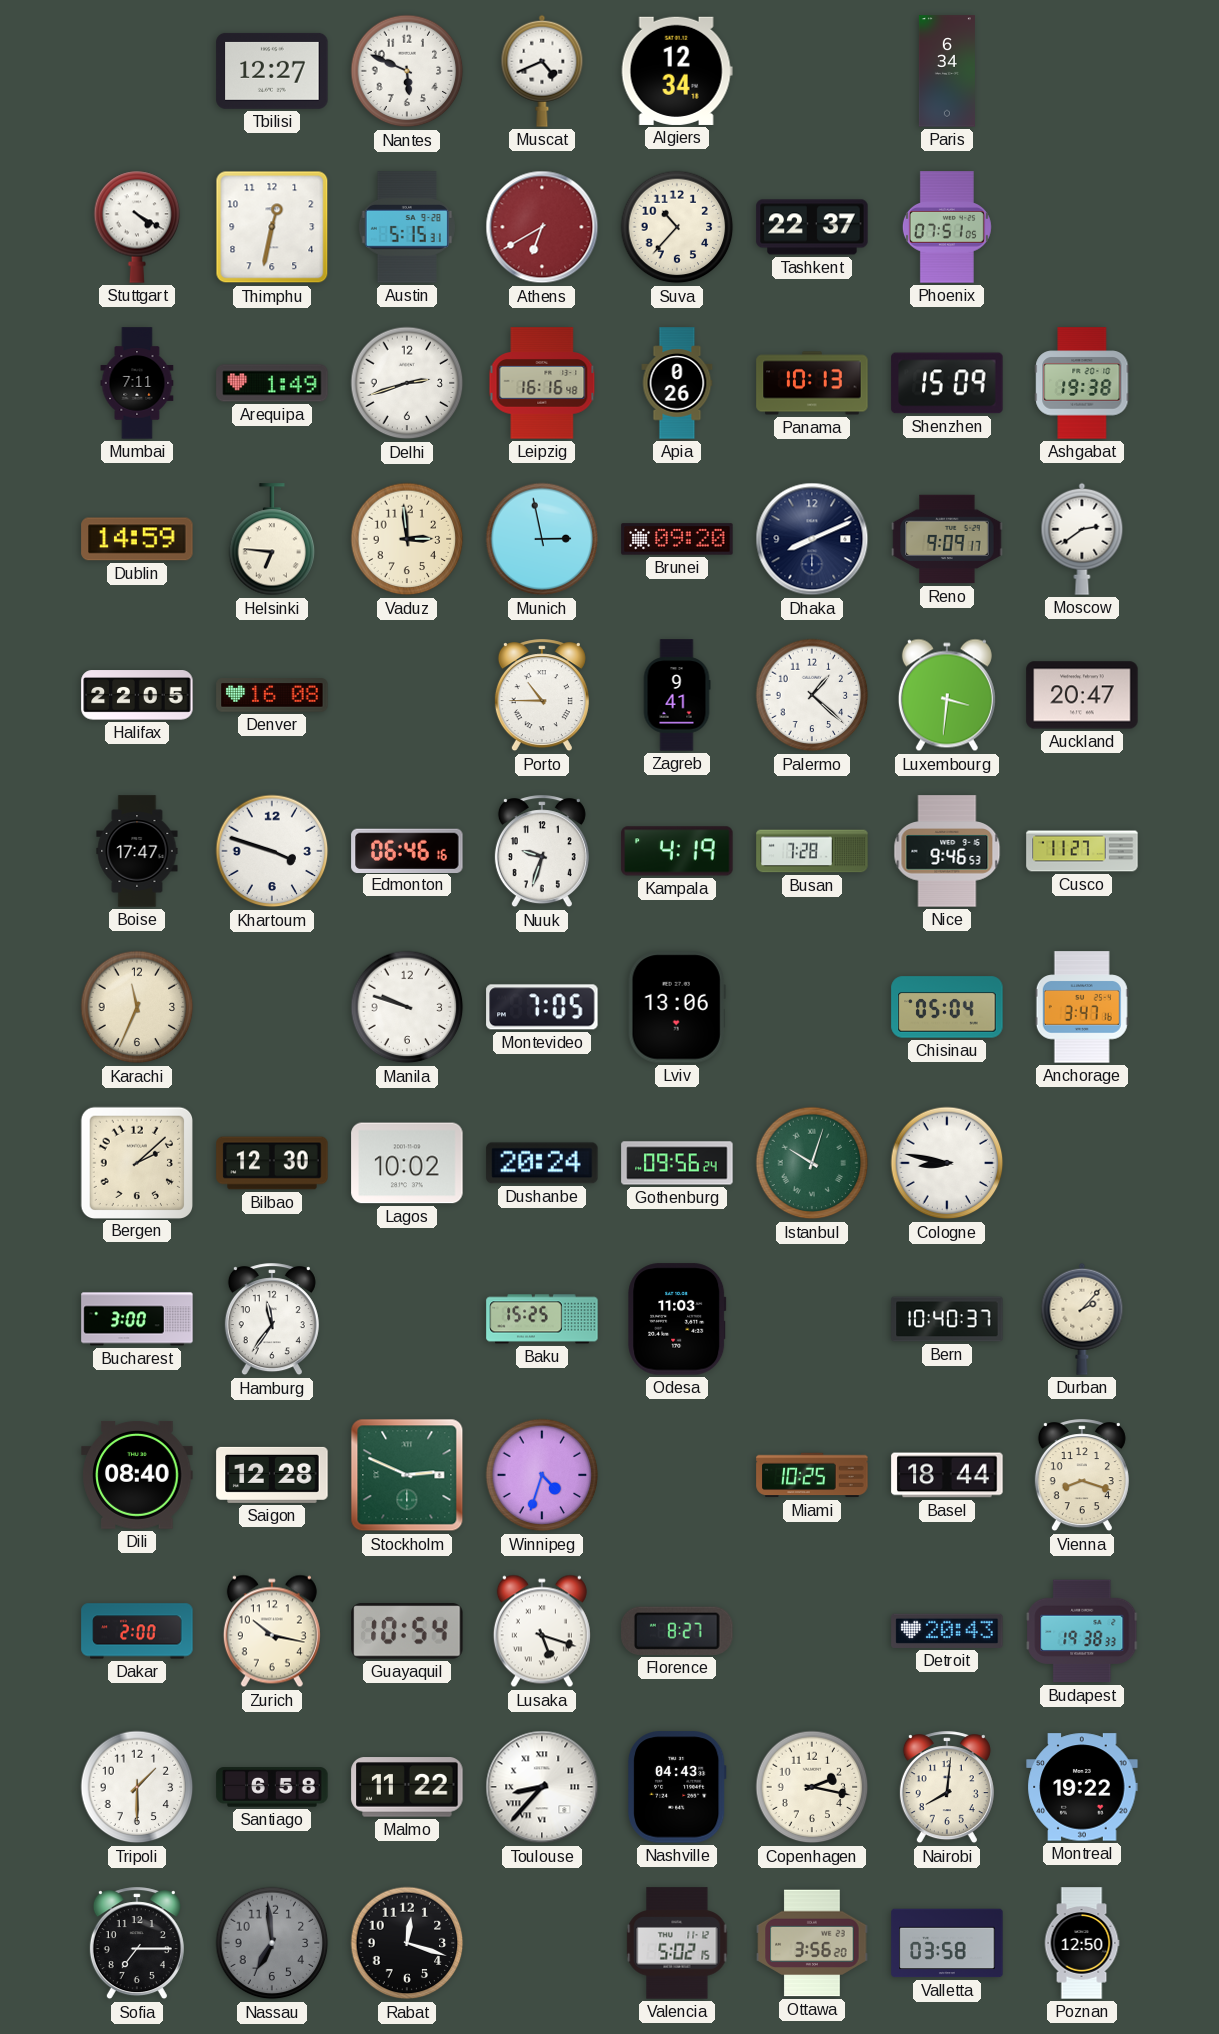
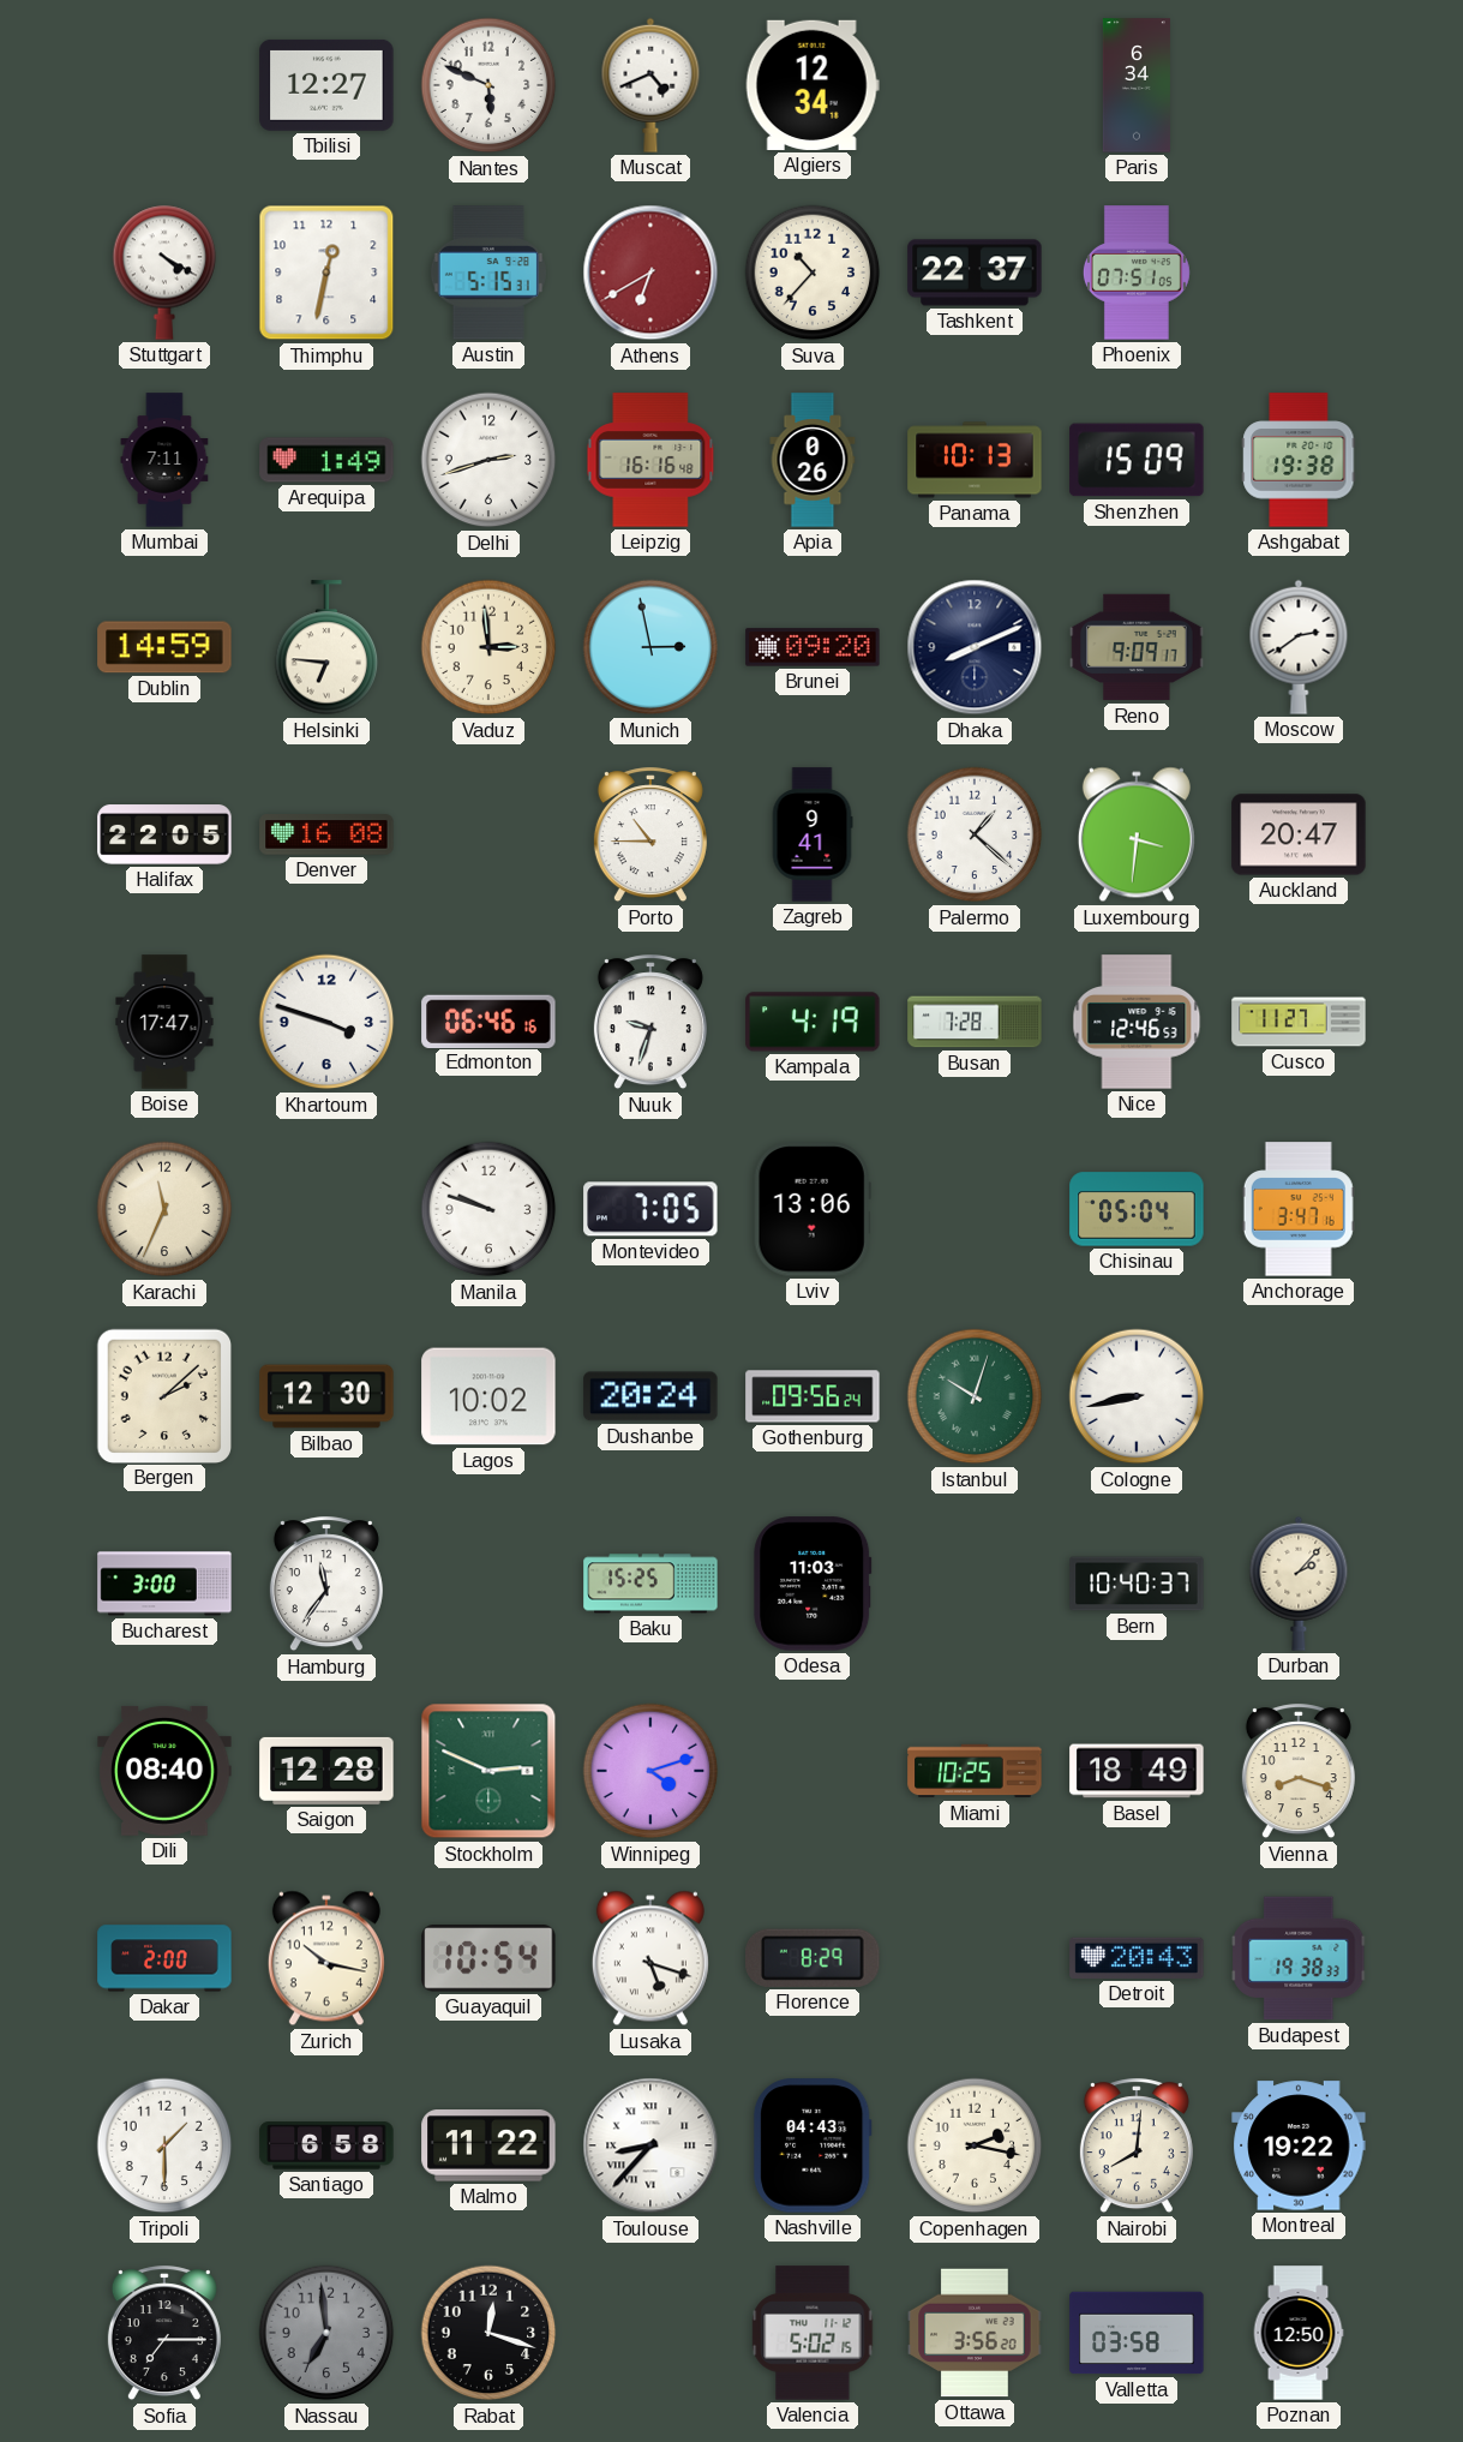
Nice: 9:46 -> 12:46
Cologne: 8:47 -> 8:43
Winnipeg: 4:33 -> 4:12
Basel: 18:44 -> 18:49
Florence: 8:27 -> 8:29
